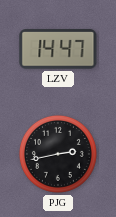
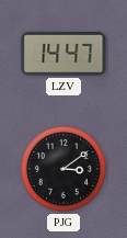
PJG: 2:43 -> 3:09
